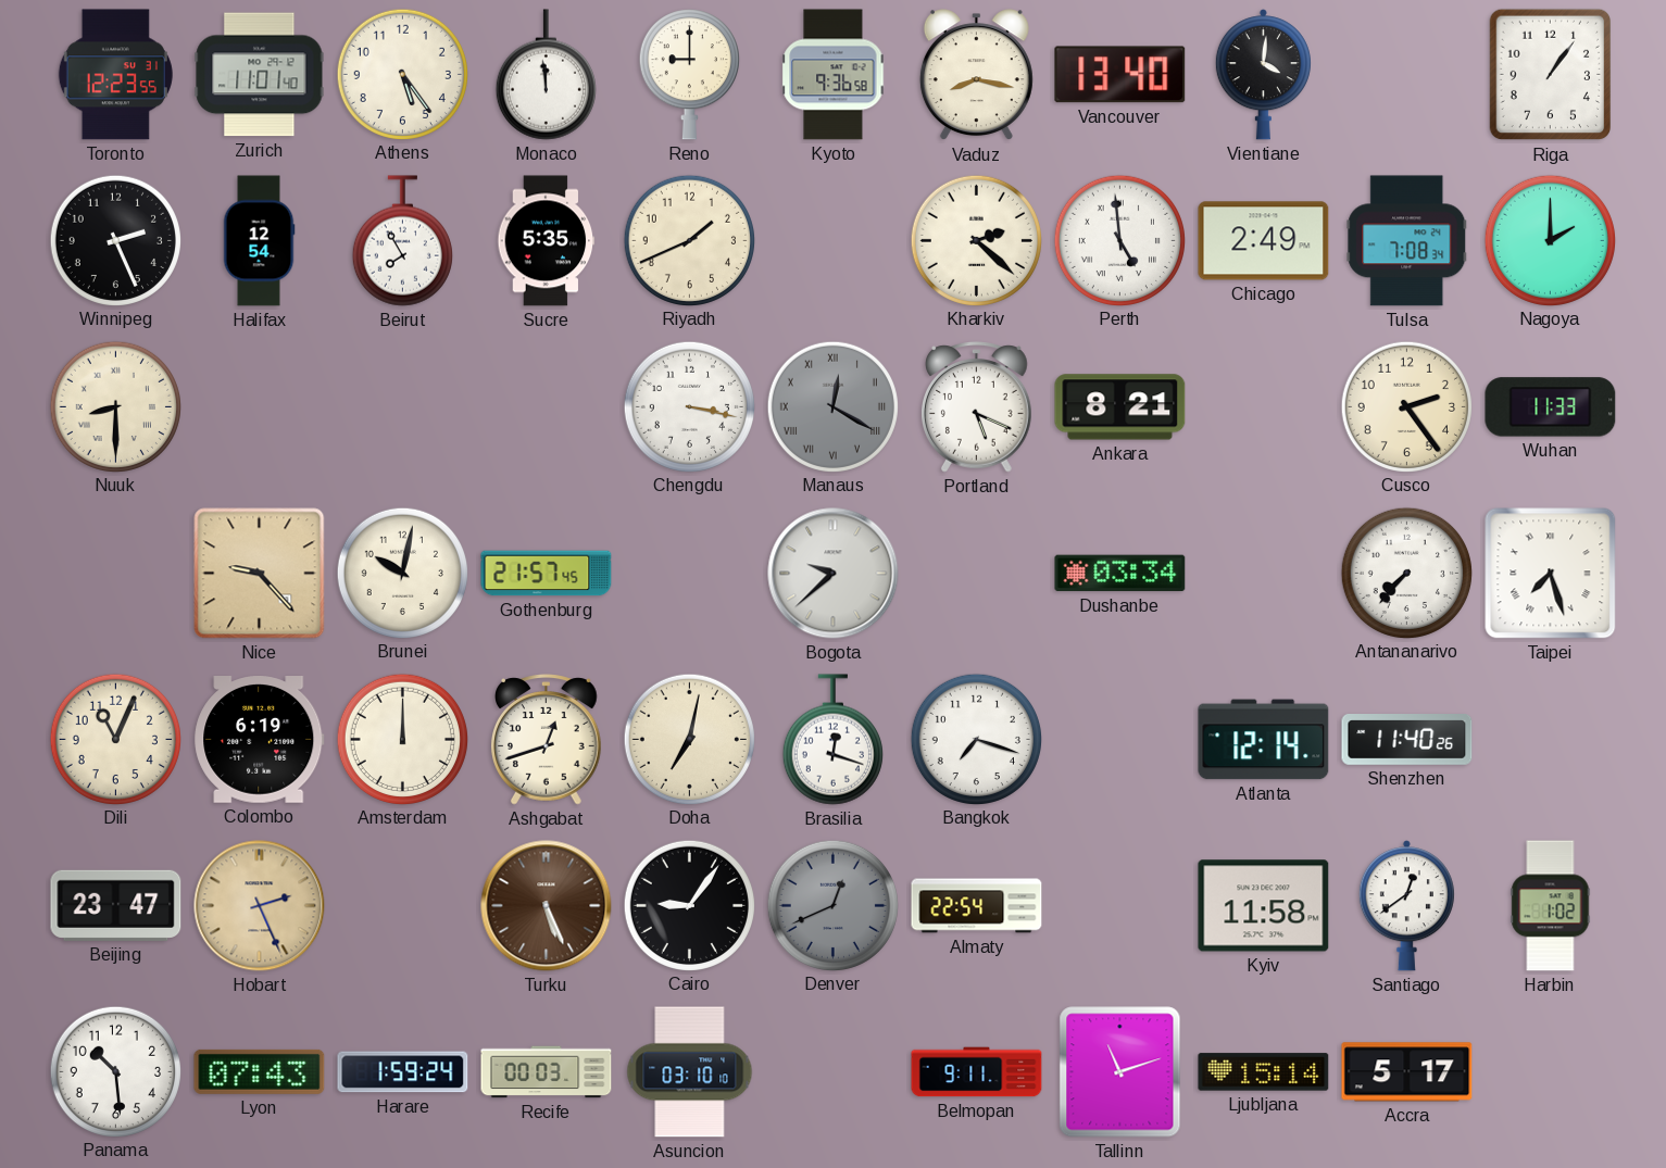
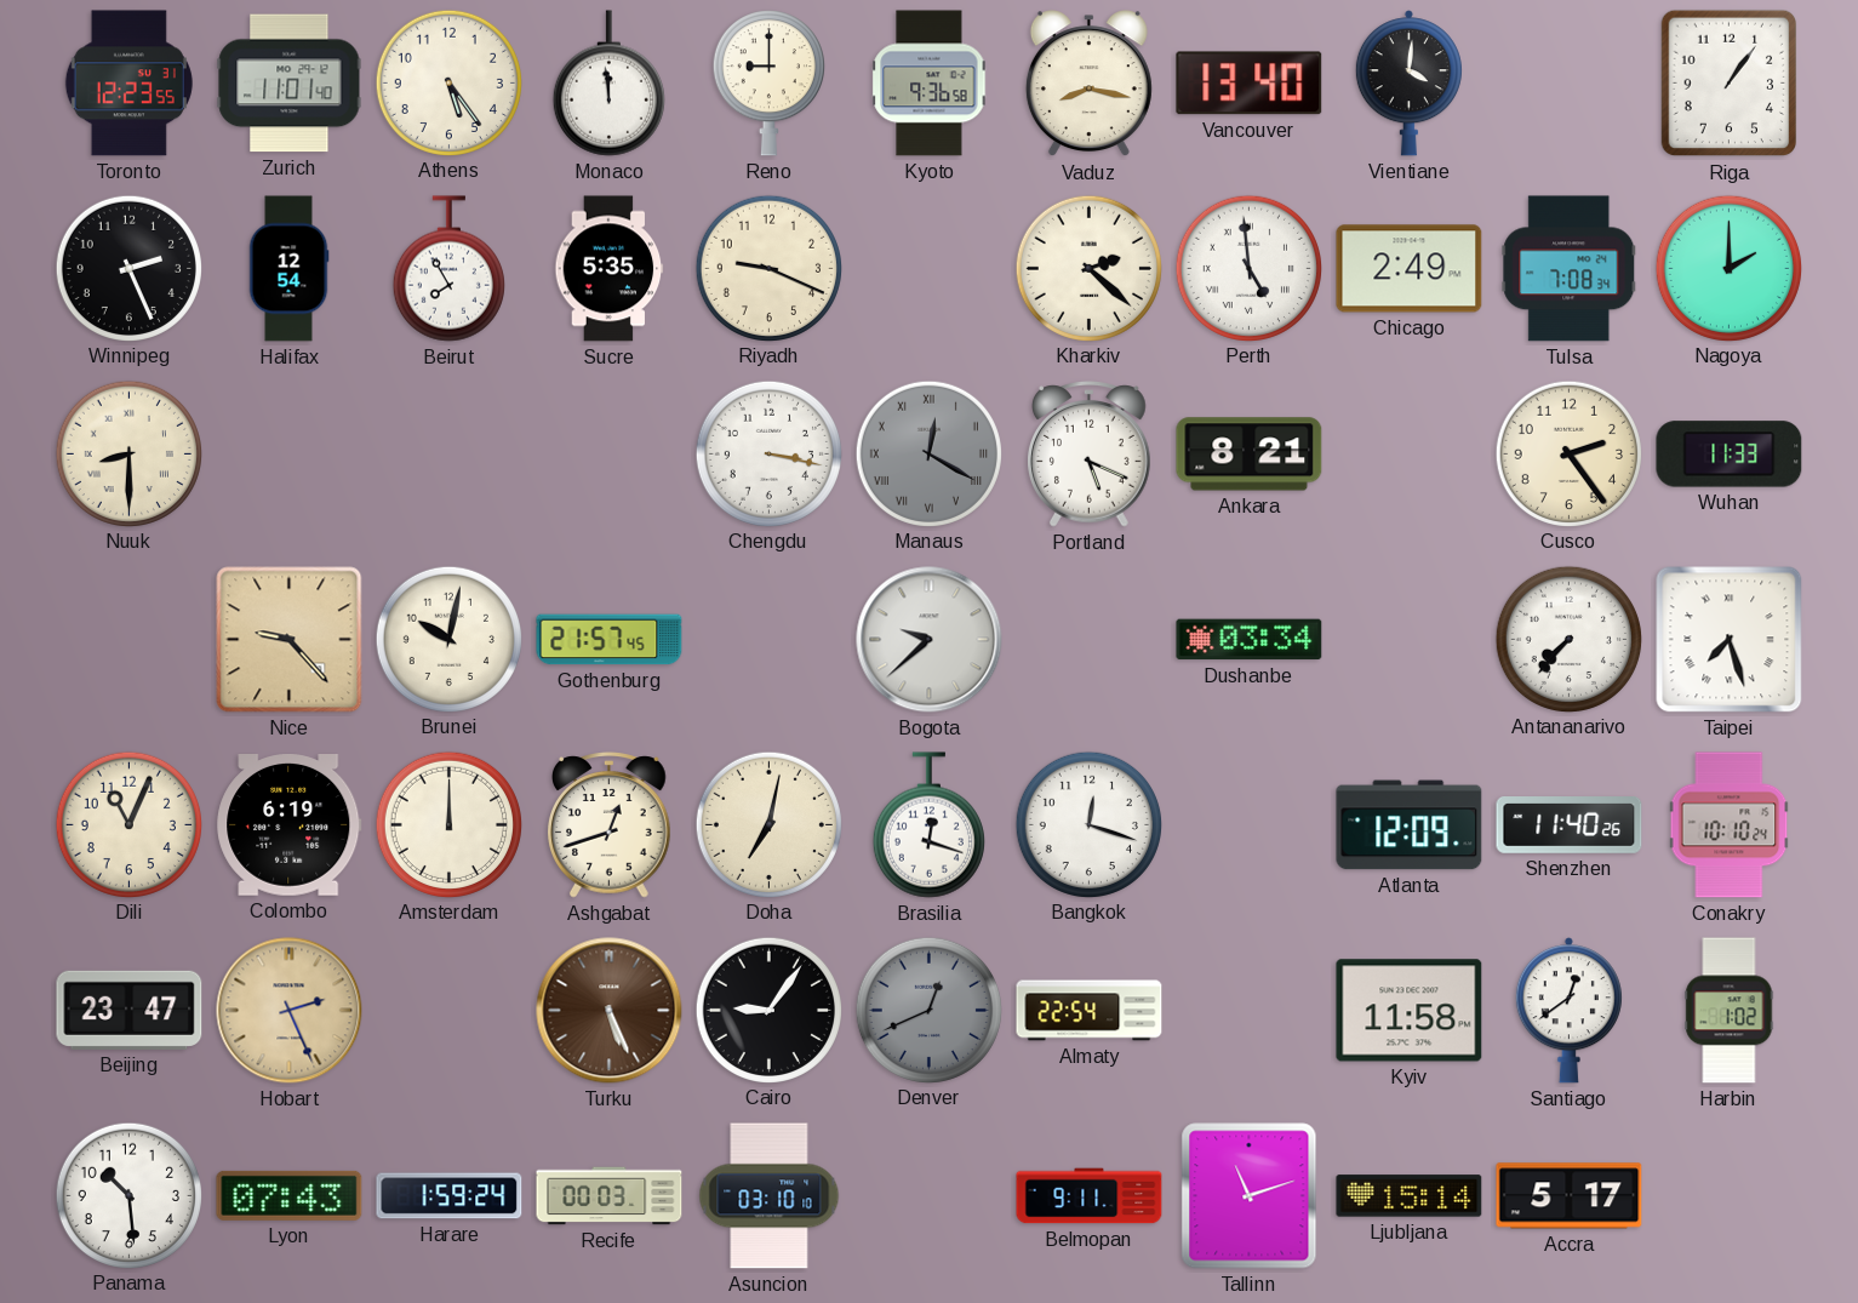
Riyadh: 1:41 -> 9:19
Bangkok: 7:18 -> 12:18
Atlanta: 12:14 -> 12:09
Conakry: none -> 10:10
